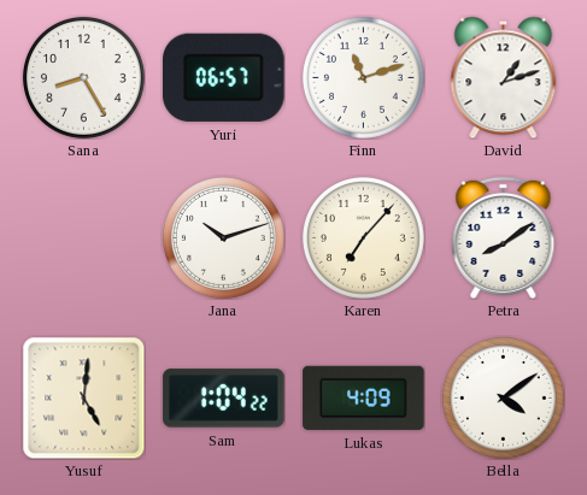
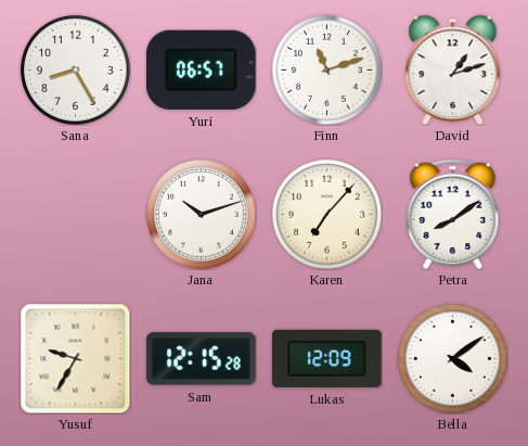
Yusuf: 5:01 -> 9:35
Sam: 1:04 -> 12:15
Lukas: 4:09 -> 12:09
